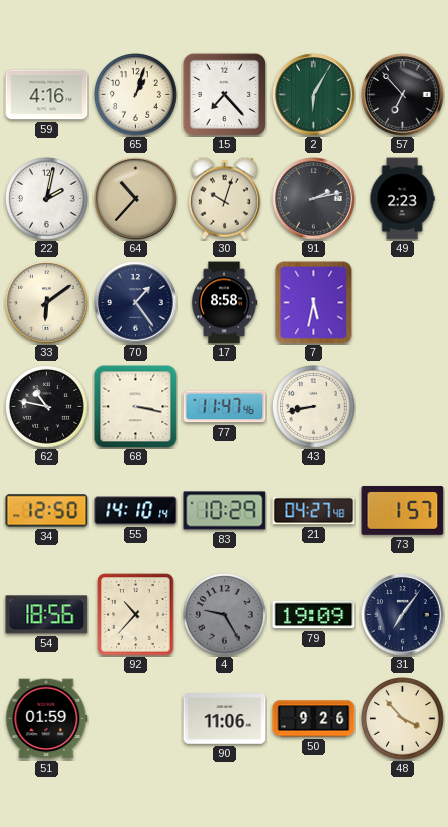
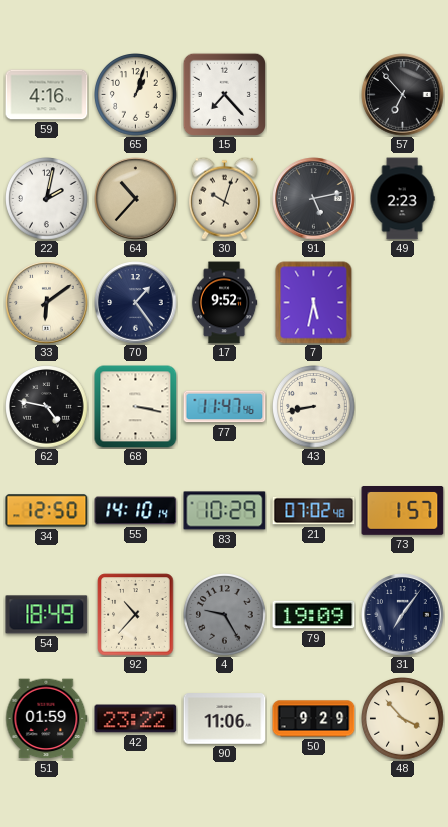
2: 6:05 -> none
91: 2:13 -> 5:13
17: 8:58 -> 9:52
62: 10:47 -> 4:47
21: 04:27 -> 07:02
54: 18:56 -> 18:49
42: none -> 23:22
50: 9:26 -> 9:29
